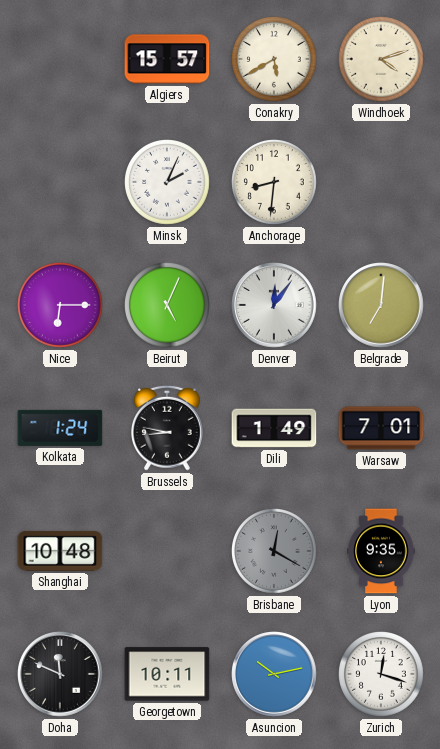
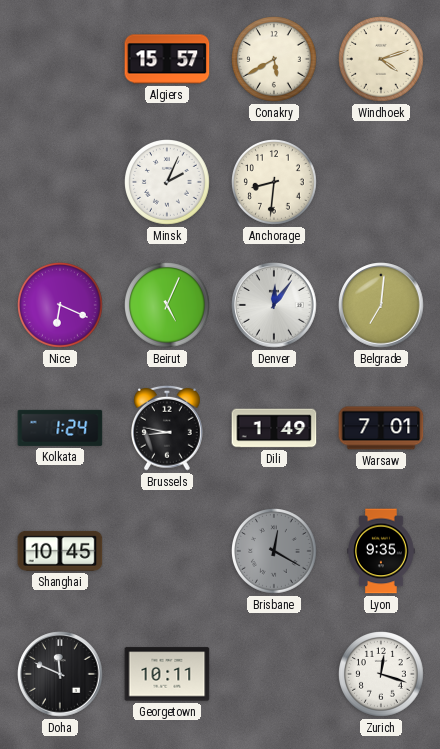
Nice: 6:15 -> 6:19
Shanghai: 10:48 -> 10:45
Asuncion: 10:13 -> none
